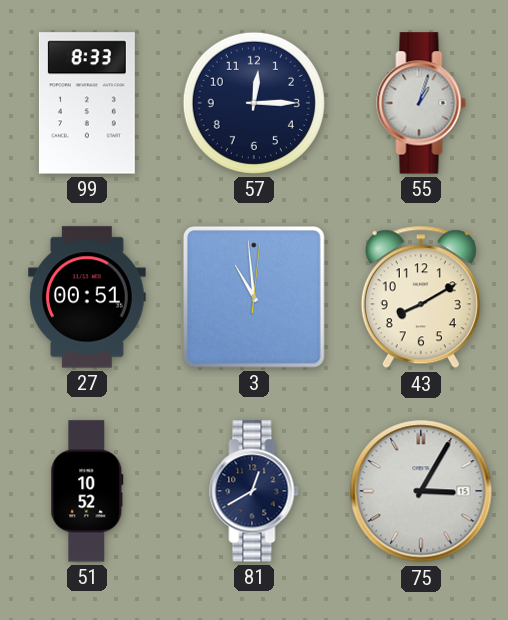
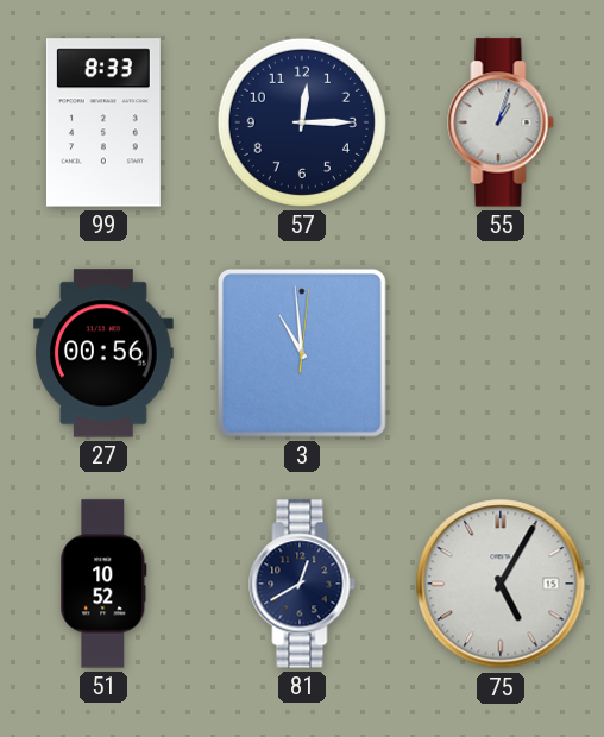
27: 00:51 -> 00:56
43: 8:10 -> none
75: 3:05 -> 5:05
